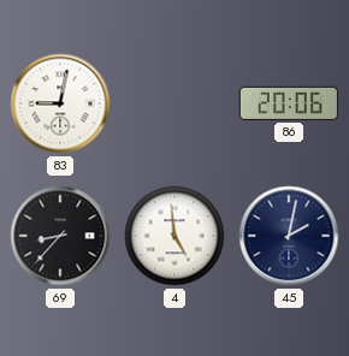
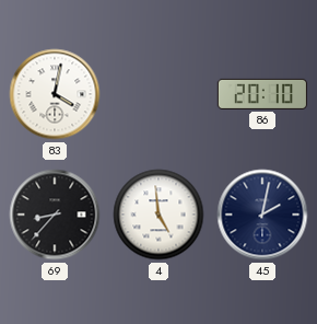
83: 9:02 -> 4:02
86: 20:06 -> 20:10
